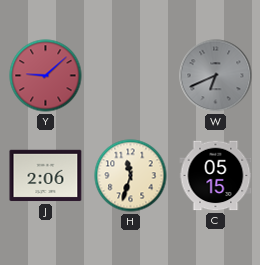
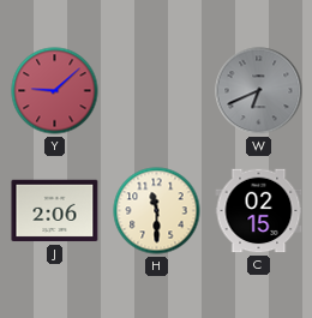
H: 11:33 -> 11:30
C: 05:15 -> 02:15
